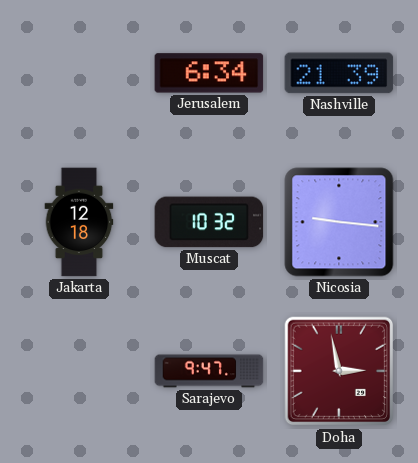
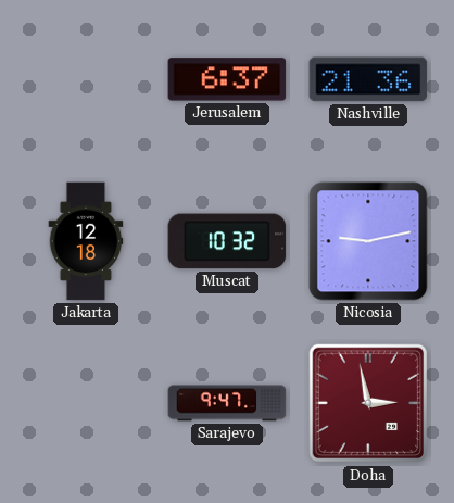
Jerusalem: 6:34 -> 6:37
Nashville: 21:39 -> 21:36
Nicosia: 9:16 -> 9:13
